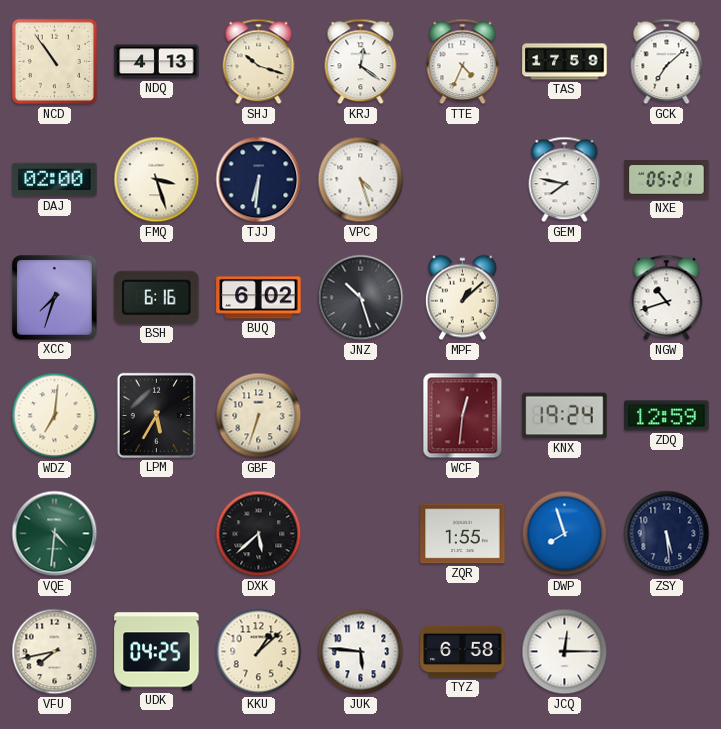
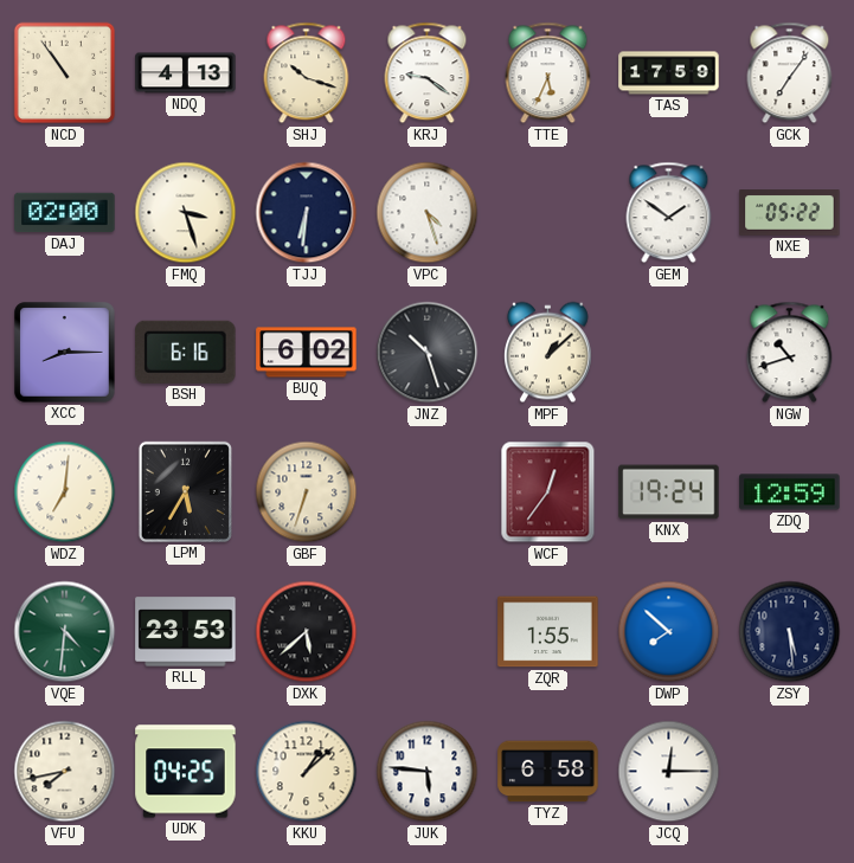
KRJ: 12:21 -> 9:21
TTE: 4:34 -> 5:34
GCK: 7:08 -> 7:06
GEM: 7:47 -> 1:51
NXE: 05:21 -> 05:22
XCC: 7:33 -> 8:15
WCF: 12:31 -> 12:36
RLL: none -> 23:53
DWP: 7:57 -> 7:52
